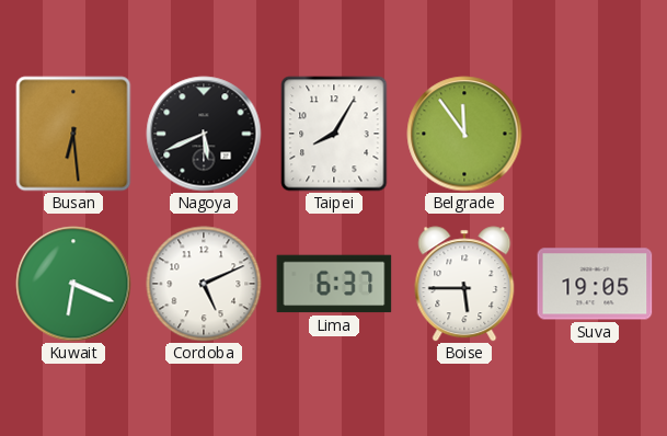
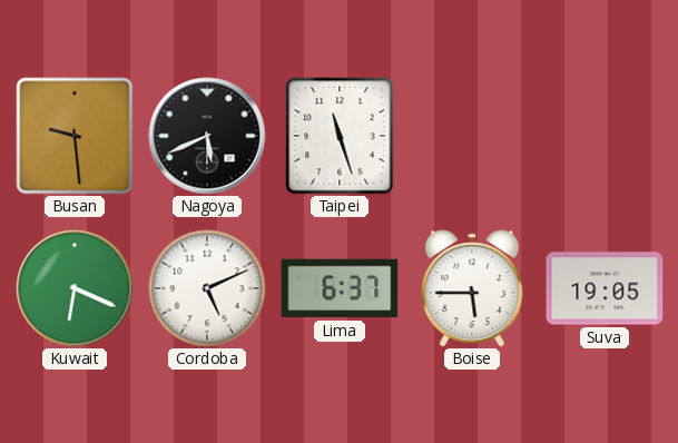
Busan: 6:29 -> 9:29
Taipei: 8:05 -> 11:27
Belgrade: 11:54 -> none
